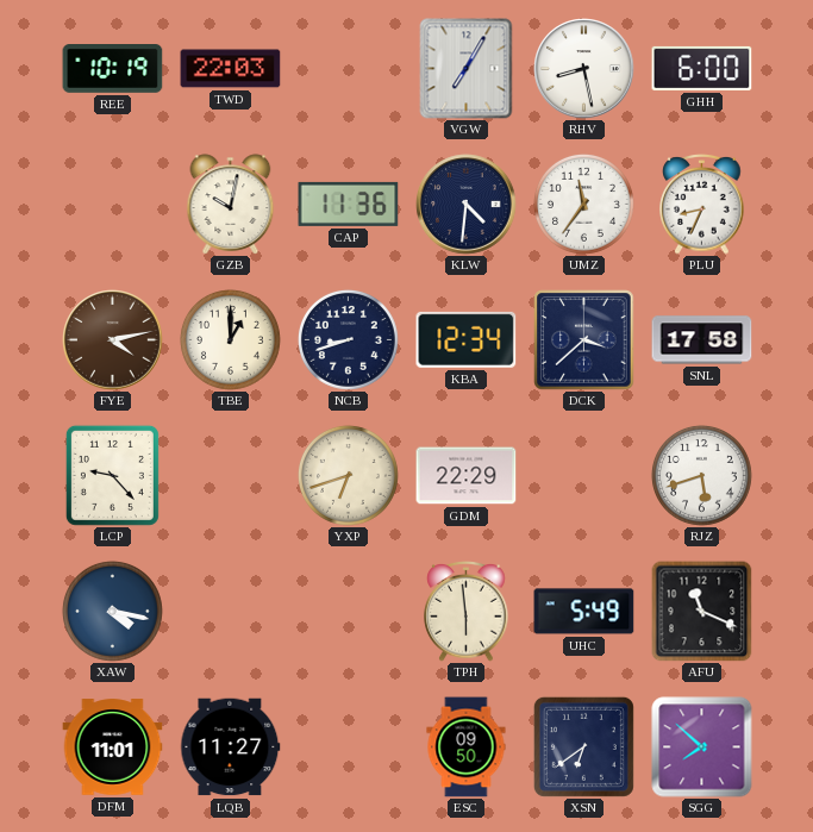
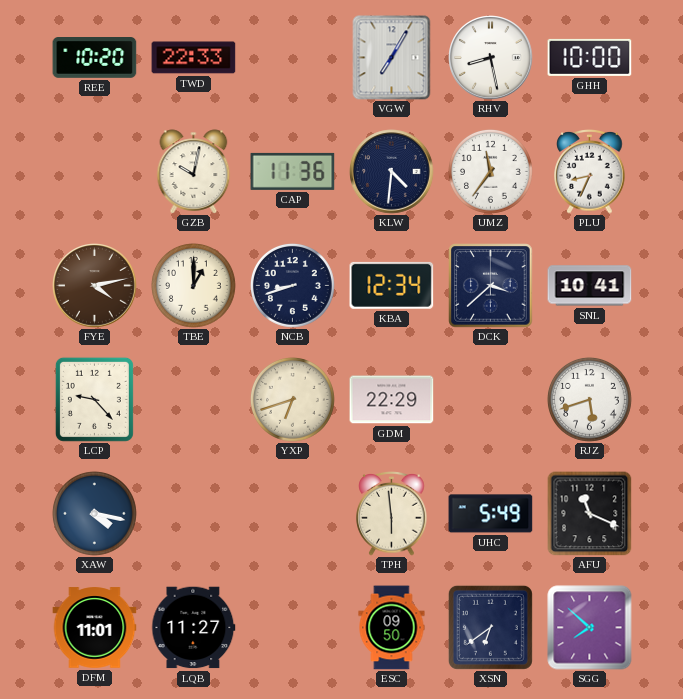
REE: 10:19 -> 10:20
TWD: 22:03 -> 22:33
GHH: 6:00 -> 10:00
SNL: 17:58 -> 10:41
